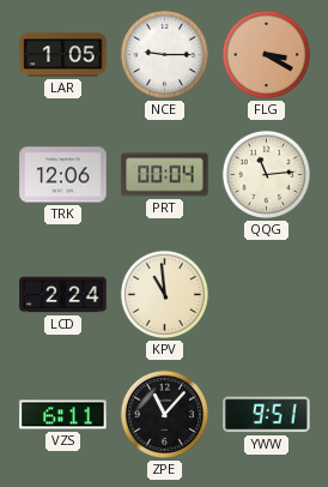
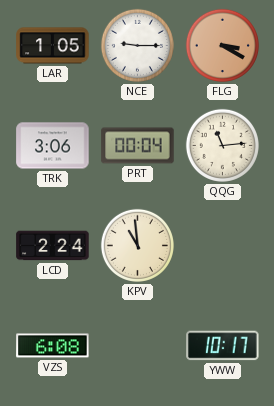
TRK: 12:06 -> 3:06
VZS: 6:11 -> 6:08
ZPE: 11:07 -> none
YWW: 9:51 -> 10:17
